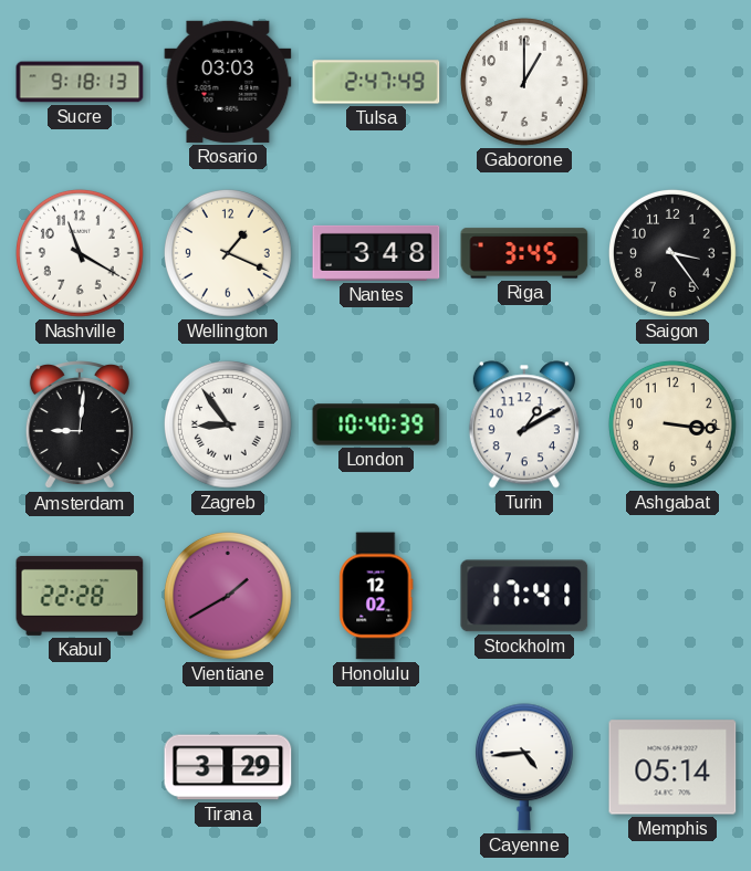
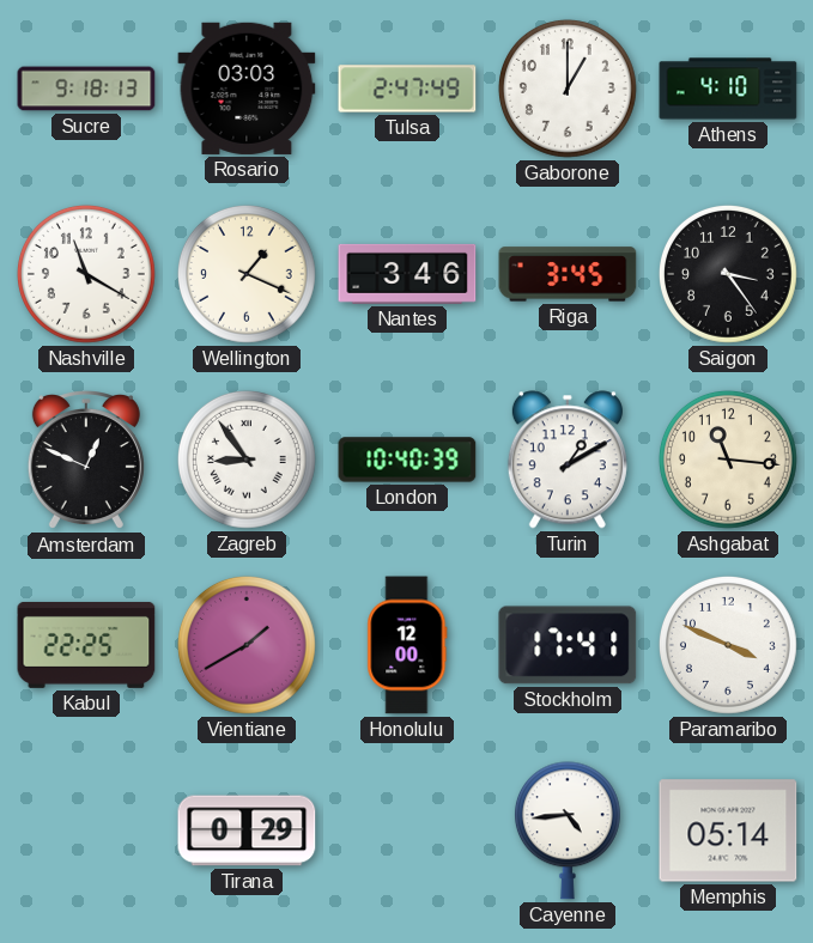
Athens: none -> 4:10
Nantes: 3:48 -> 3:46
Amsterdam: 9:01 -> 12:49
Ashgabat: 3:16 -> 11:16
Kabul: 22:28 -> 22:25
Honolulu: 12:02 -> 12:00
Paramaribo: none -> 3:49
Tirana: 3:29 -> 0:29
